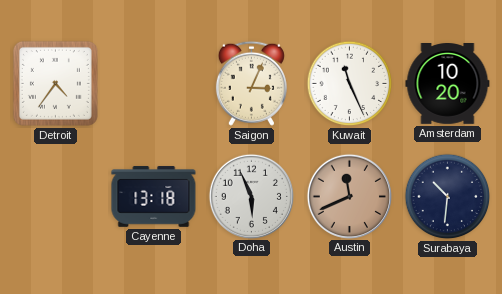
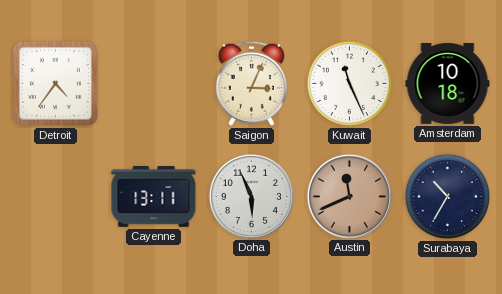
Amsterdam: 10:20 -> 10:18
Cayenne: 13:18 -> 13:11
Surabaya: 10:31 -> 10:35
